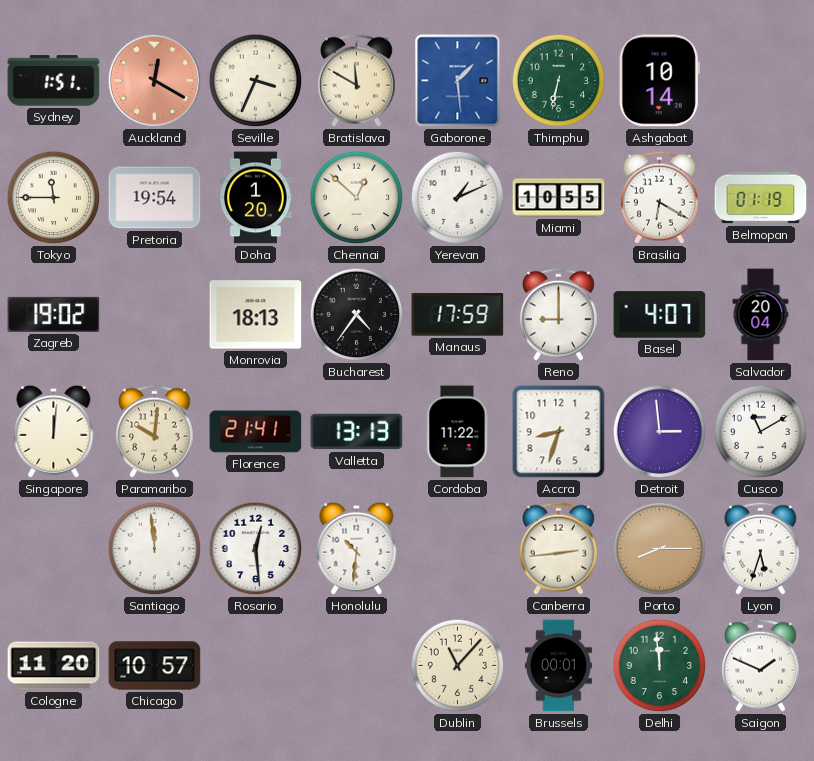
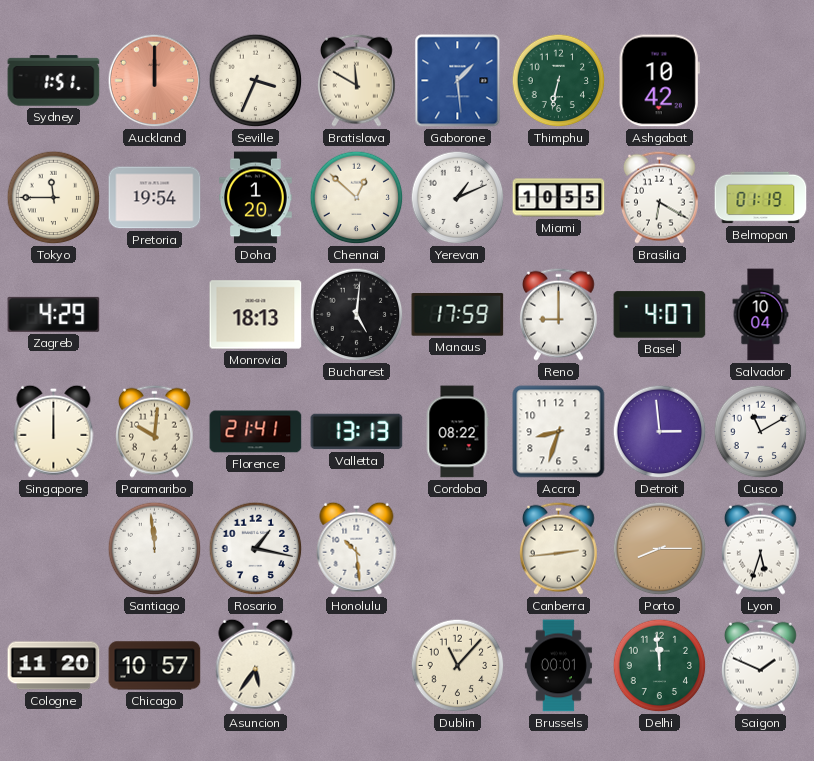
Auckland: 12:20 -> 12:00
Ashgabat: 10:14 -> 10:42
Zagreb: 19:02 -> 4:29
Bucharest: 4:36 -> 5:01
Salvador: 20:04 -> 10:04
Singapore: 12:01 -> 12:00
Cordoba: 11:22 -> 08:22
Rosario: 12:29 -> 1:17
Honolulu: 10:31 -> 10:29
Asuncion: none -> 5:36
